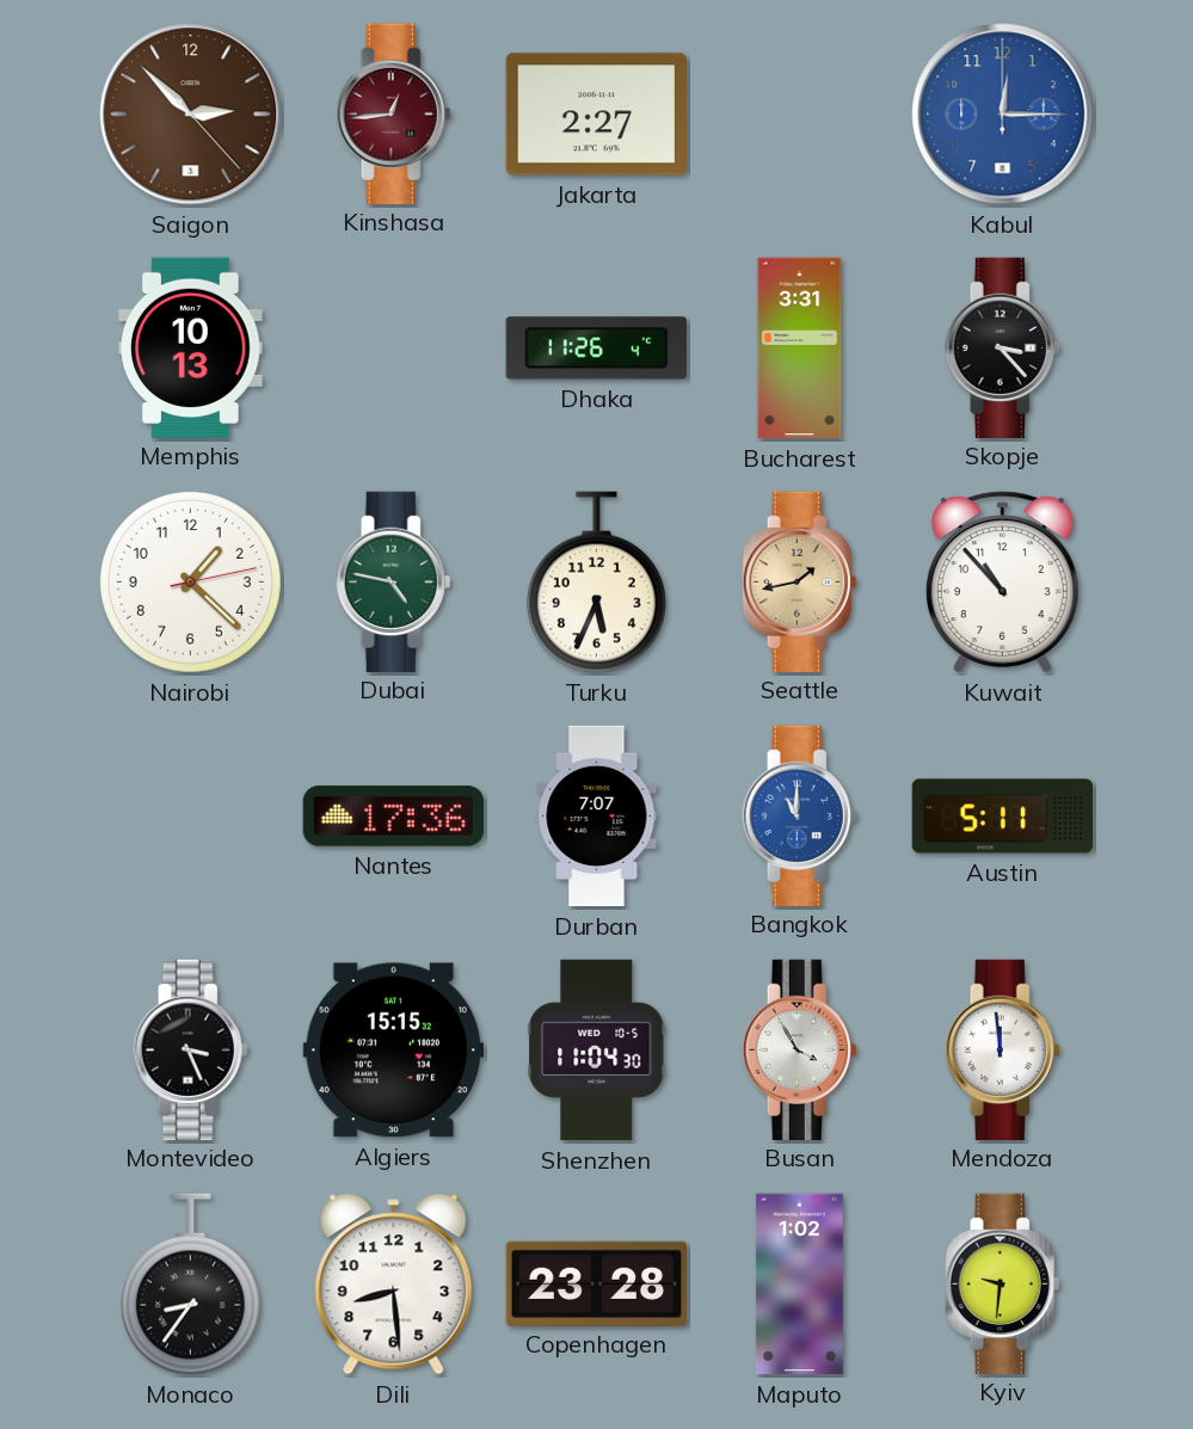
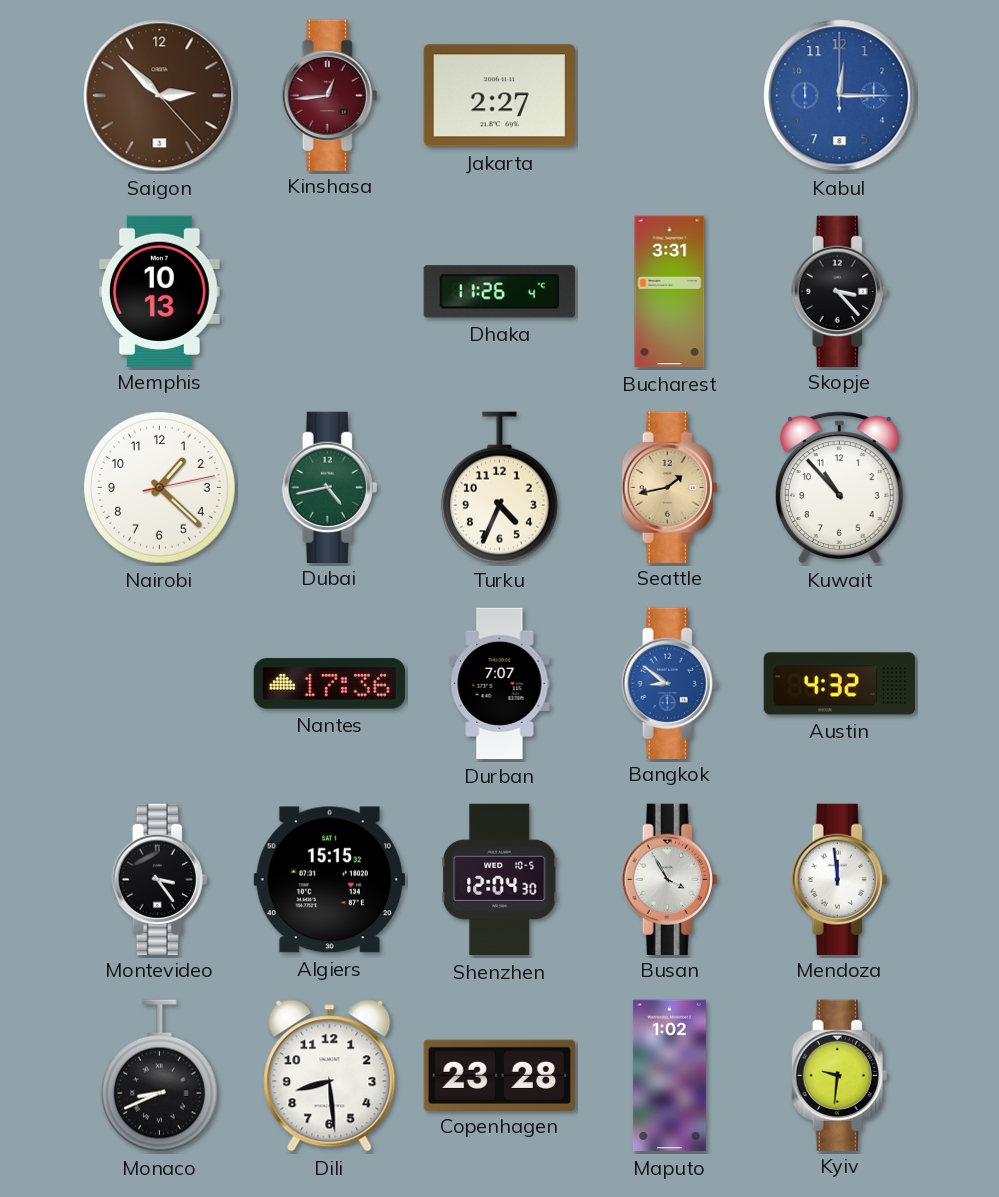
Dubai: 4:47 -> 4:43
Turku: 5:34 -> 4:34
Bangkok: 11:00 -> 8:51
Austin: 5:11 -> 4:32
Montevideo: 3:26 -> 3:24
Shenzhen: 11:04 -> 12:04
Monaco: 8:36 -> 8:41
